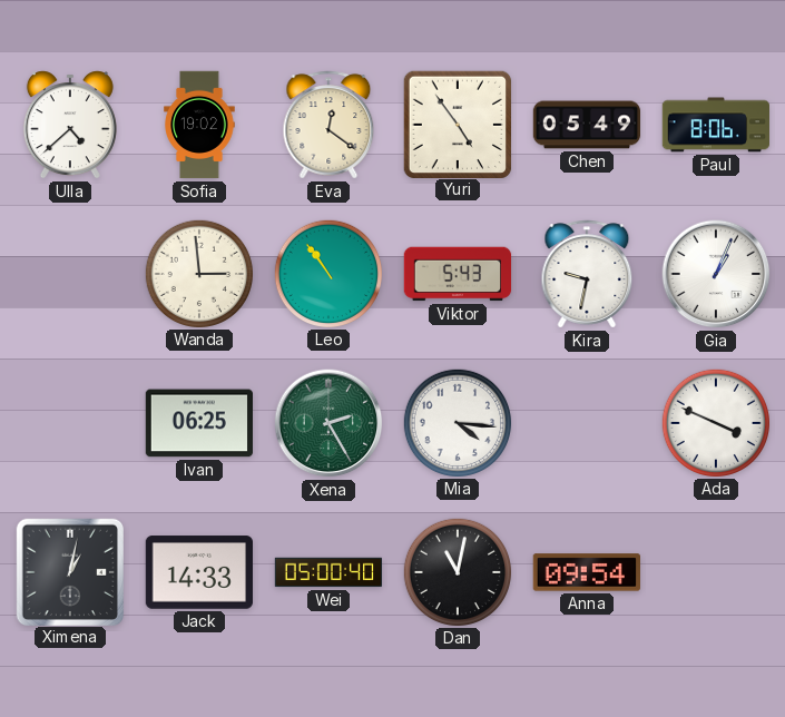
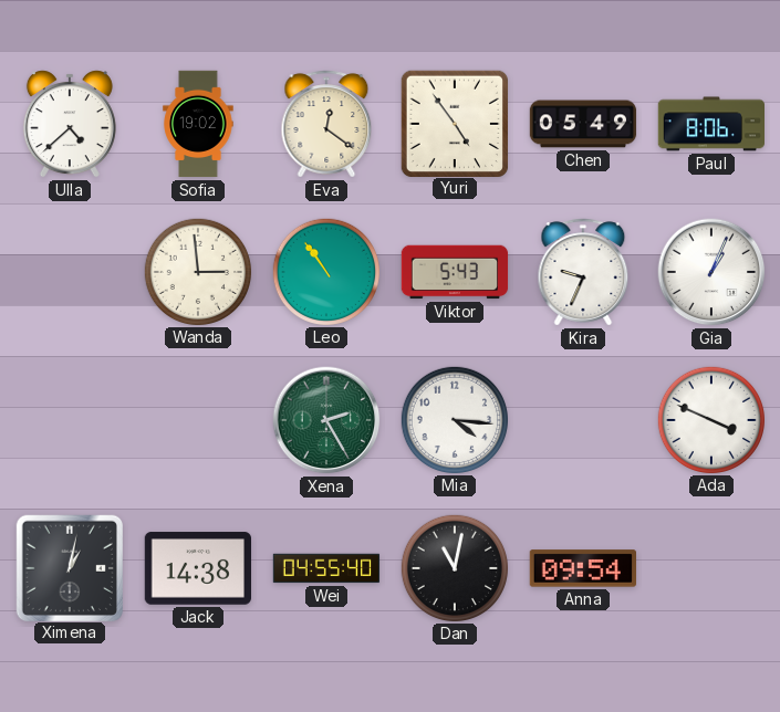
Kira: 9:32 -> 9:34
Ivan: 06:25 -> none
Jack: 14:33 -> 14:38
Wei: 05:00 -> 04:55
